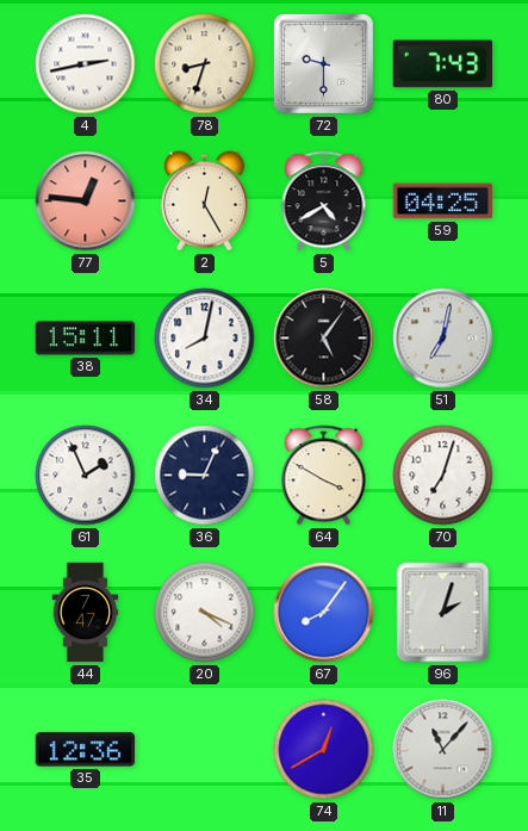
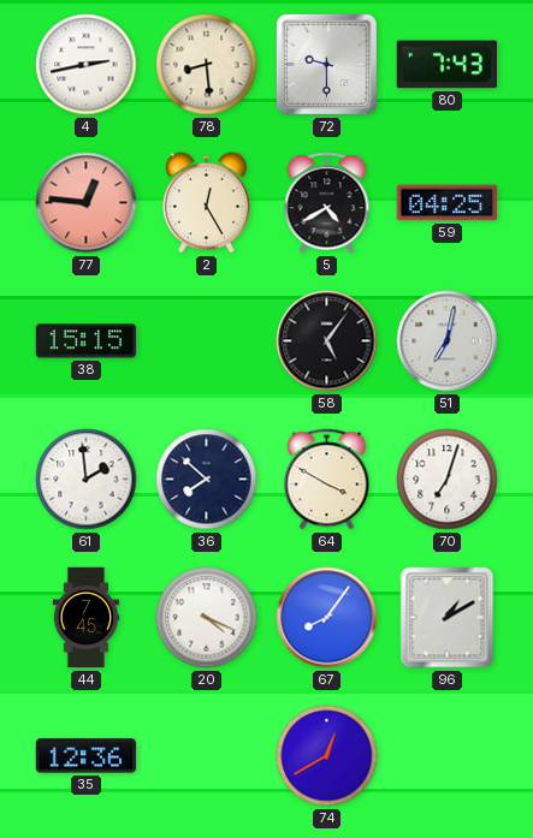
78: 8:33 -> 8:29
38: 15:11 -> 15:15
34: 8:02 -> none
61: 1:56 -> 1:59
36: 9:04 -> 7:52
44: 7:47 -> 7:45
96: 2:03 -> 1:10
11: 11:07 -> none
